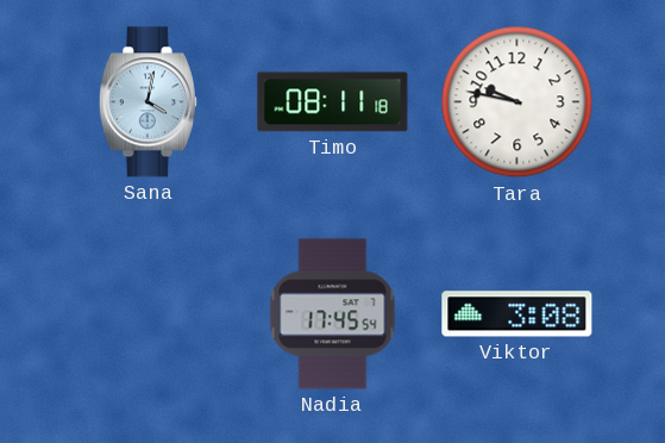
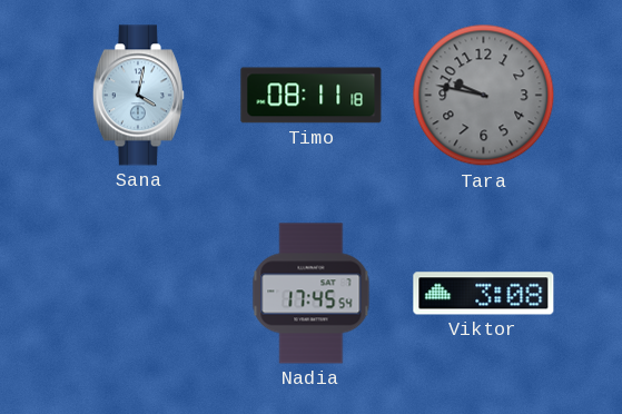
Tara dial: white -> grey
